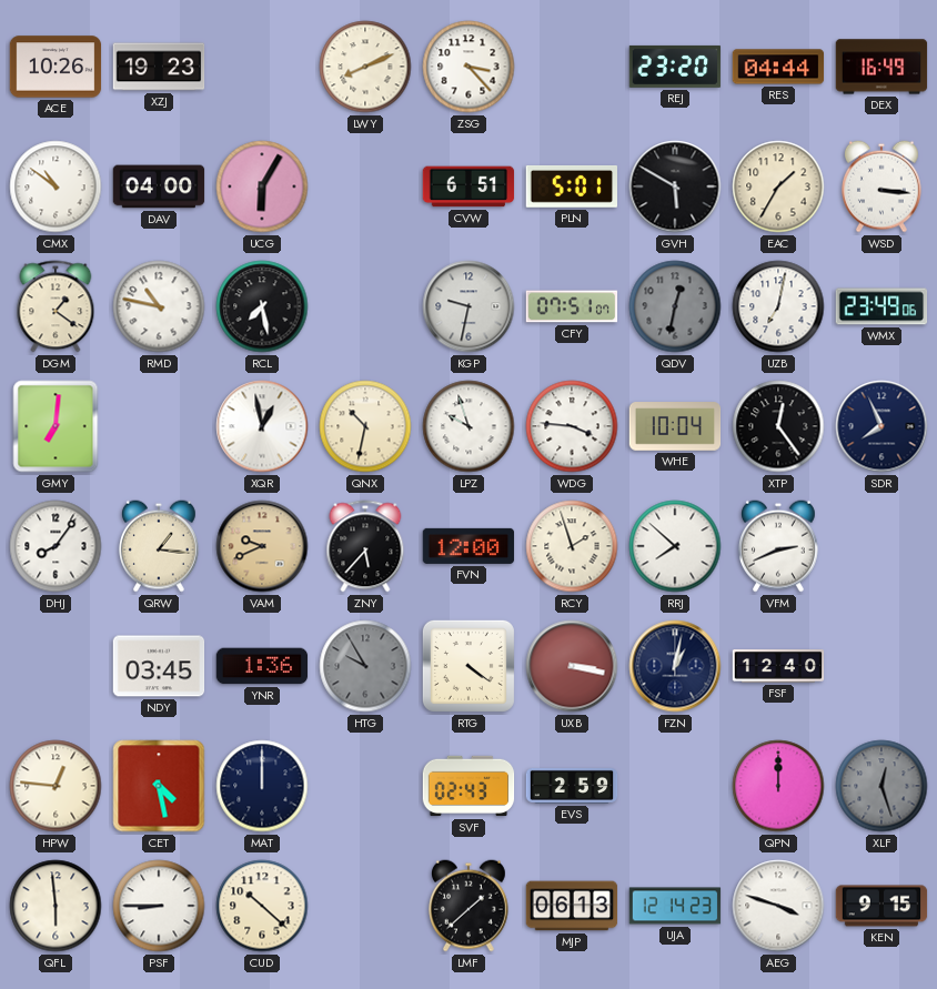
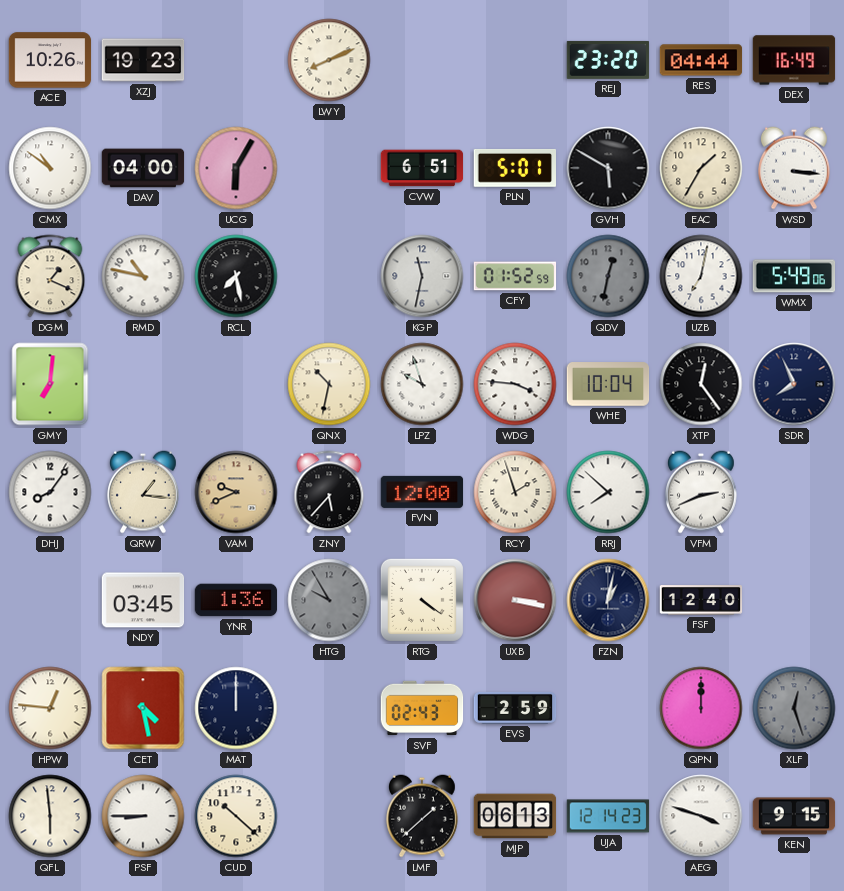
ZSG: 3:23 -> none
DGM: 1:21 -> 1:19
KGP: 9:32 -> 11:32
CFY: 07:51 -> 01:52
WMX: 23:49 -> 5:49
XQR: 12:58 -> none
